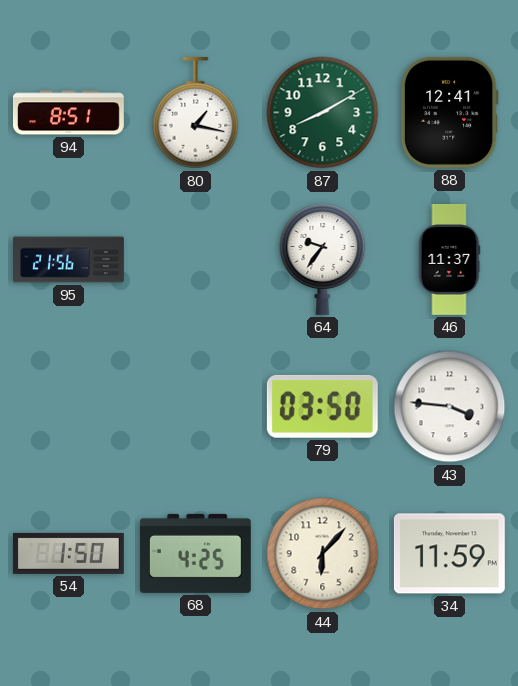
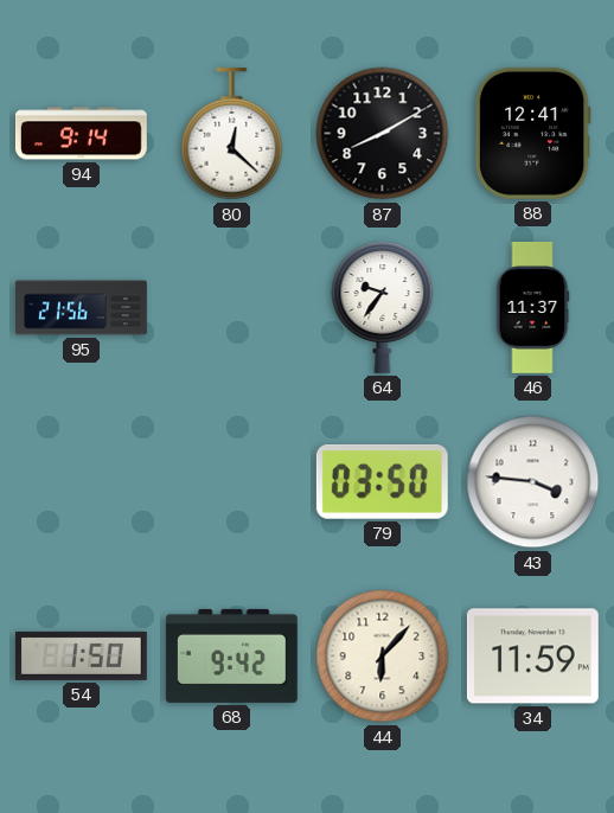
94: 8:51 -> 9:14
80: 1:17 -> 12:22
87 dial: green -> black
68: 4:25 -> 9:42
